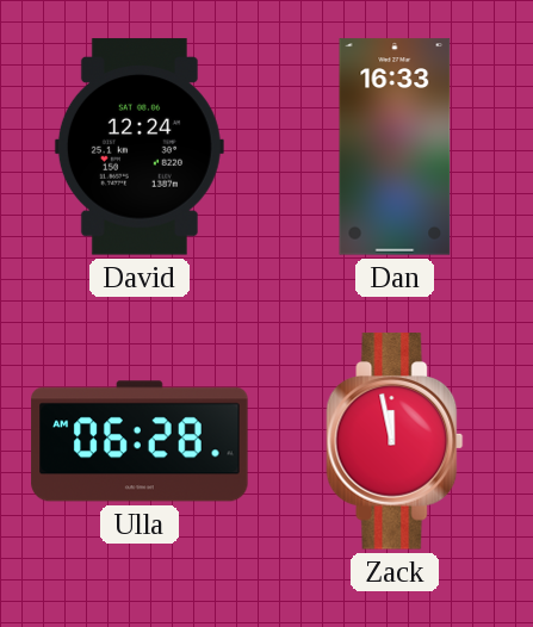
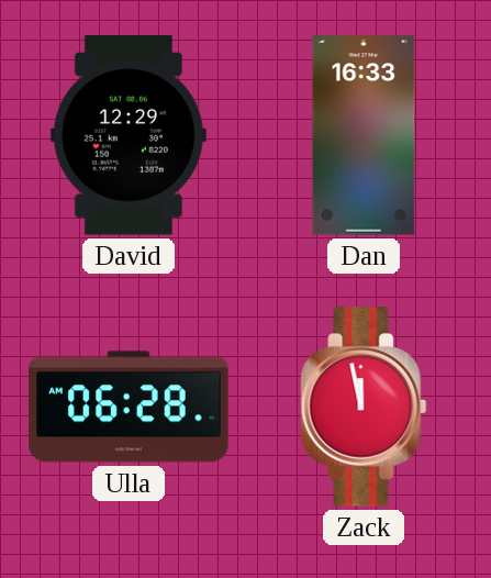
David: 12:24 -> 12:29
